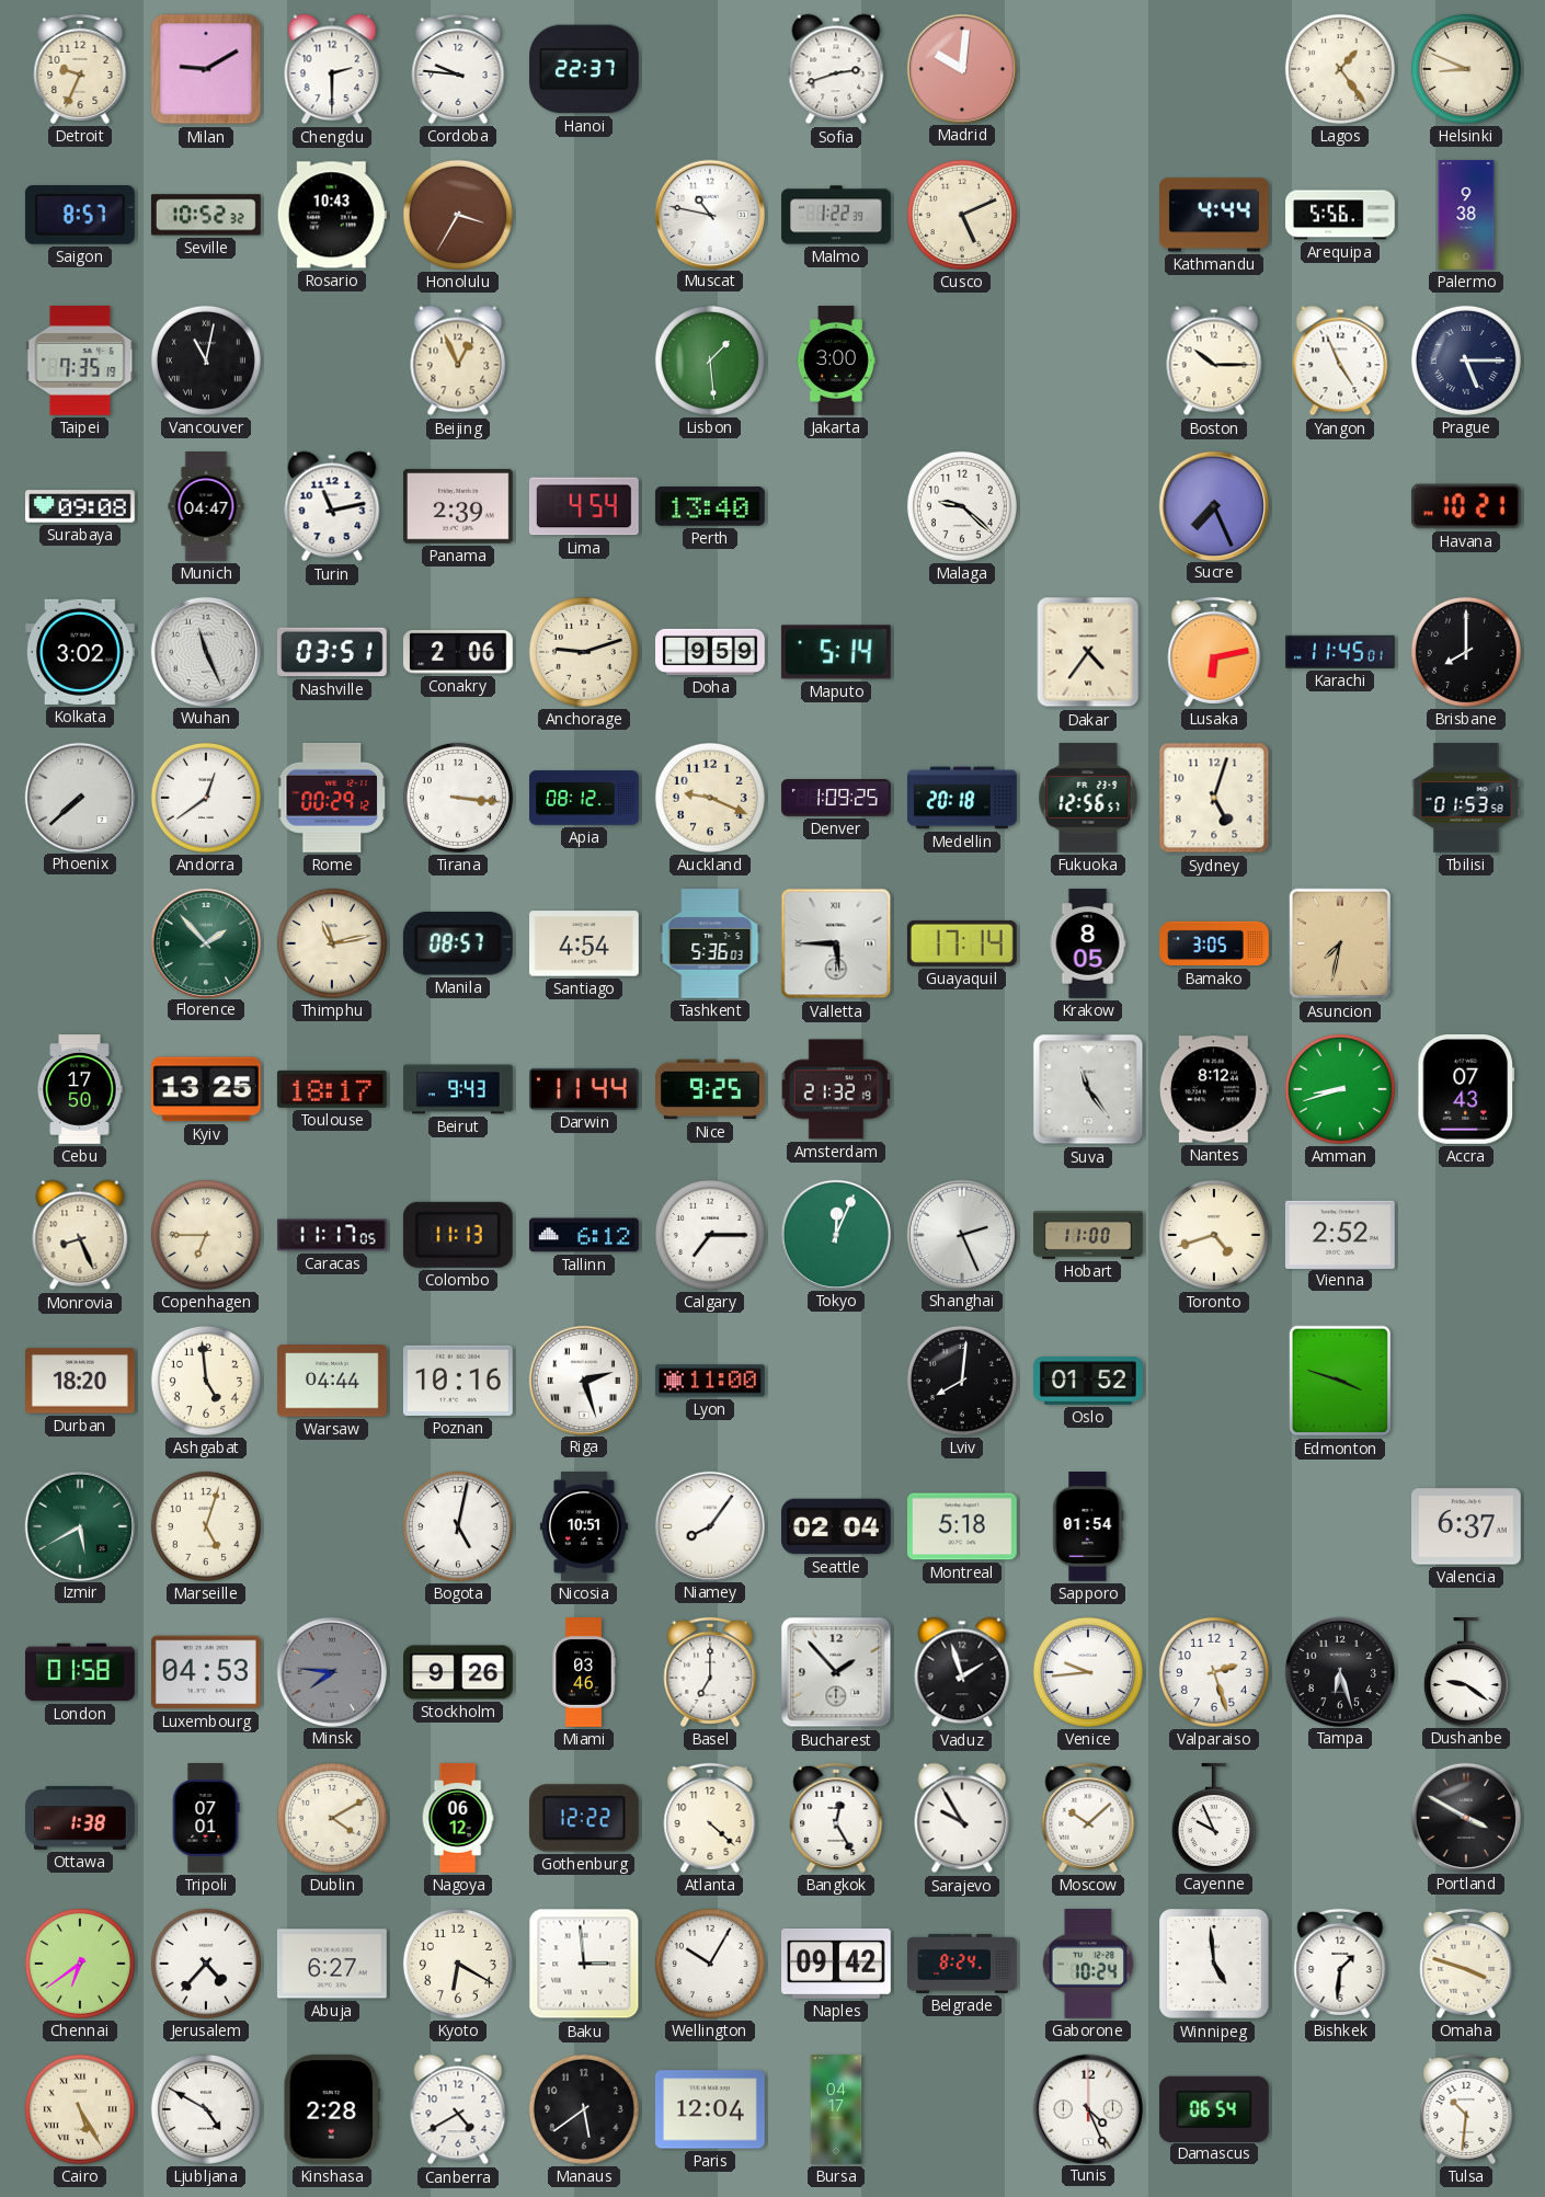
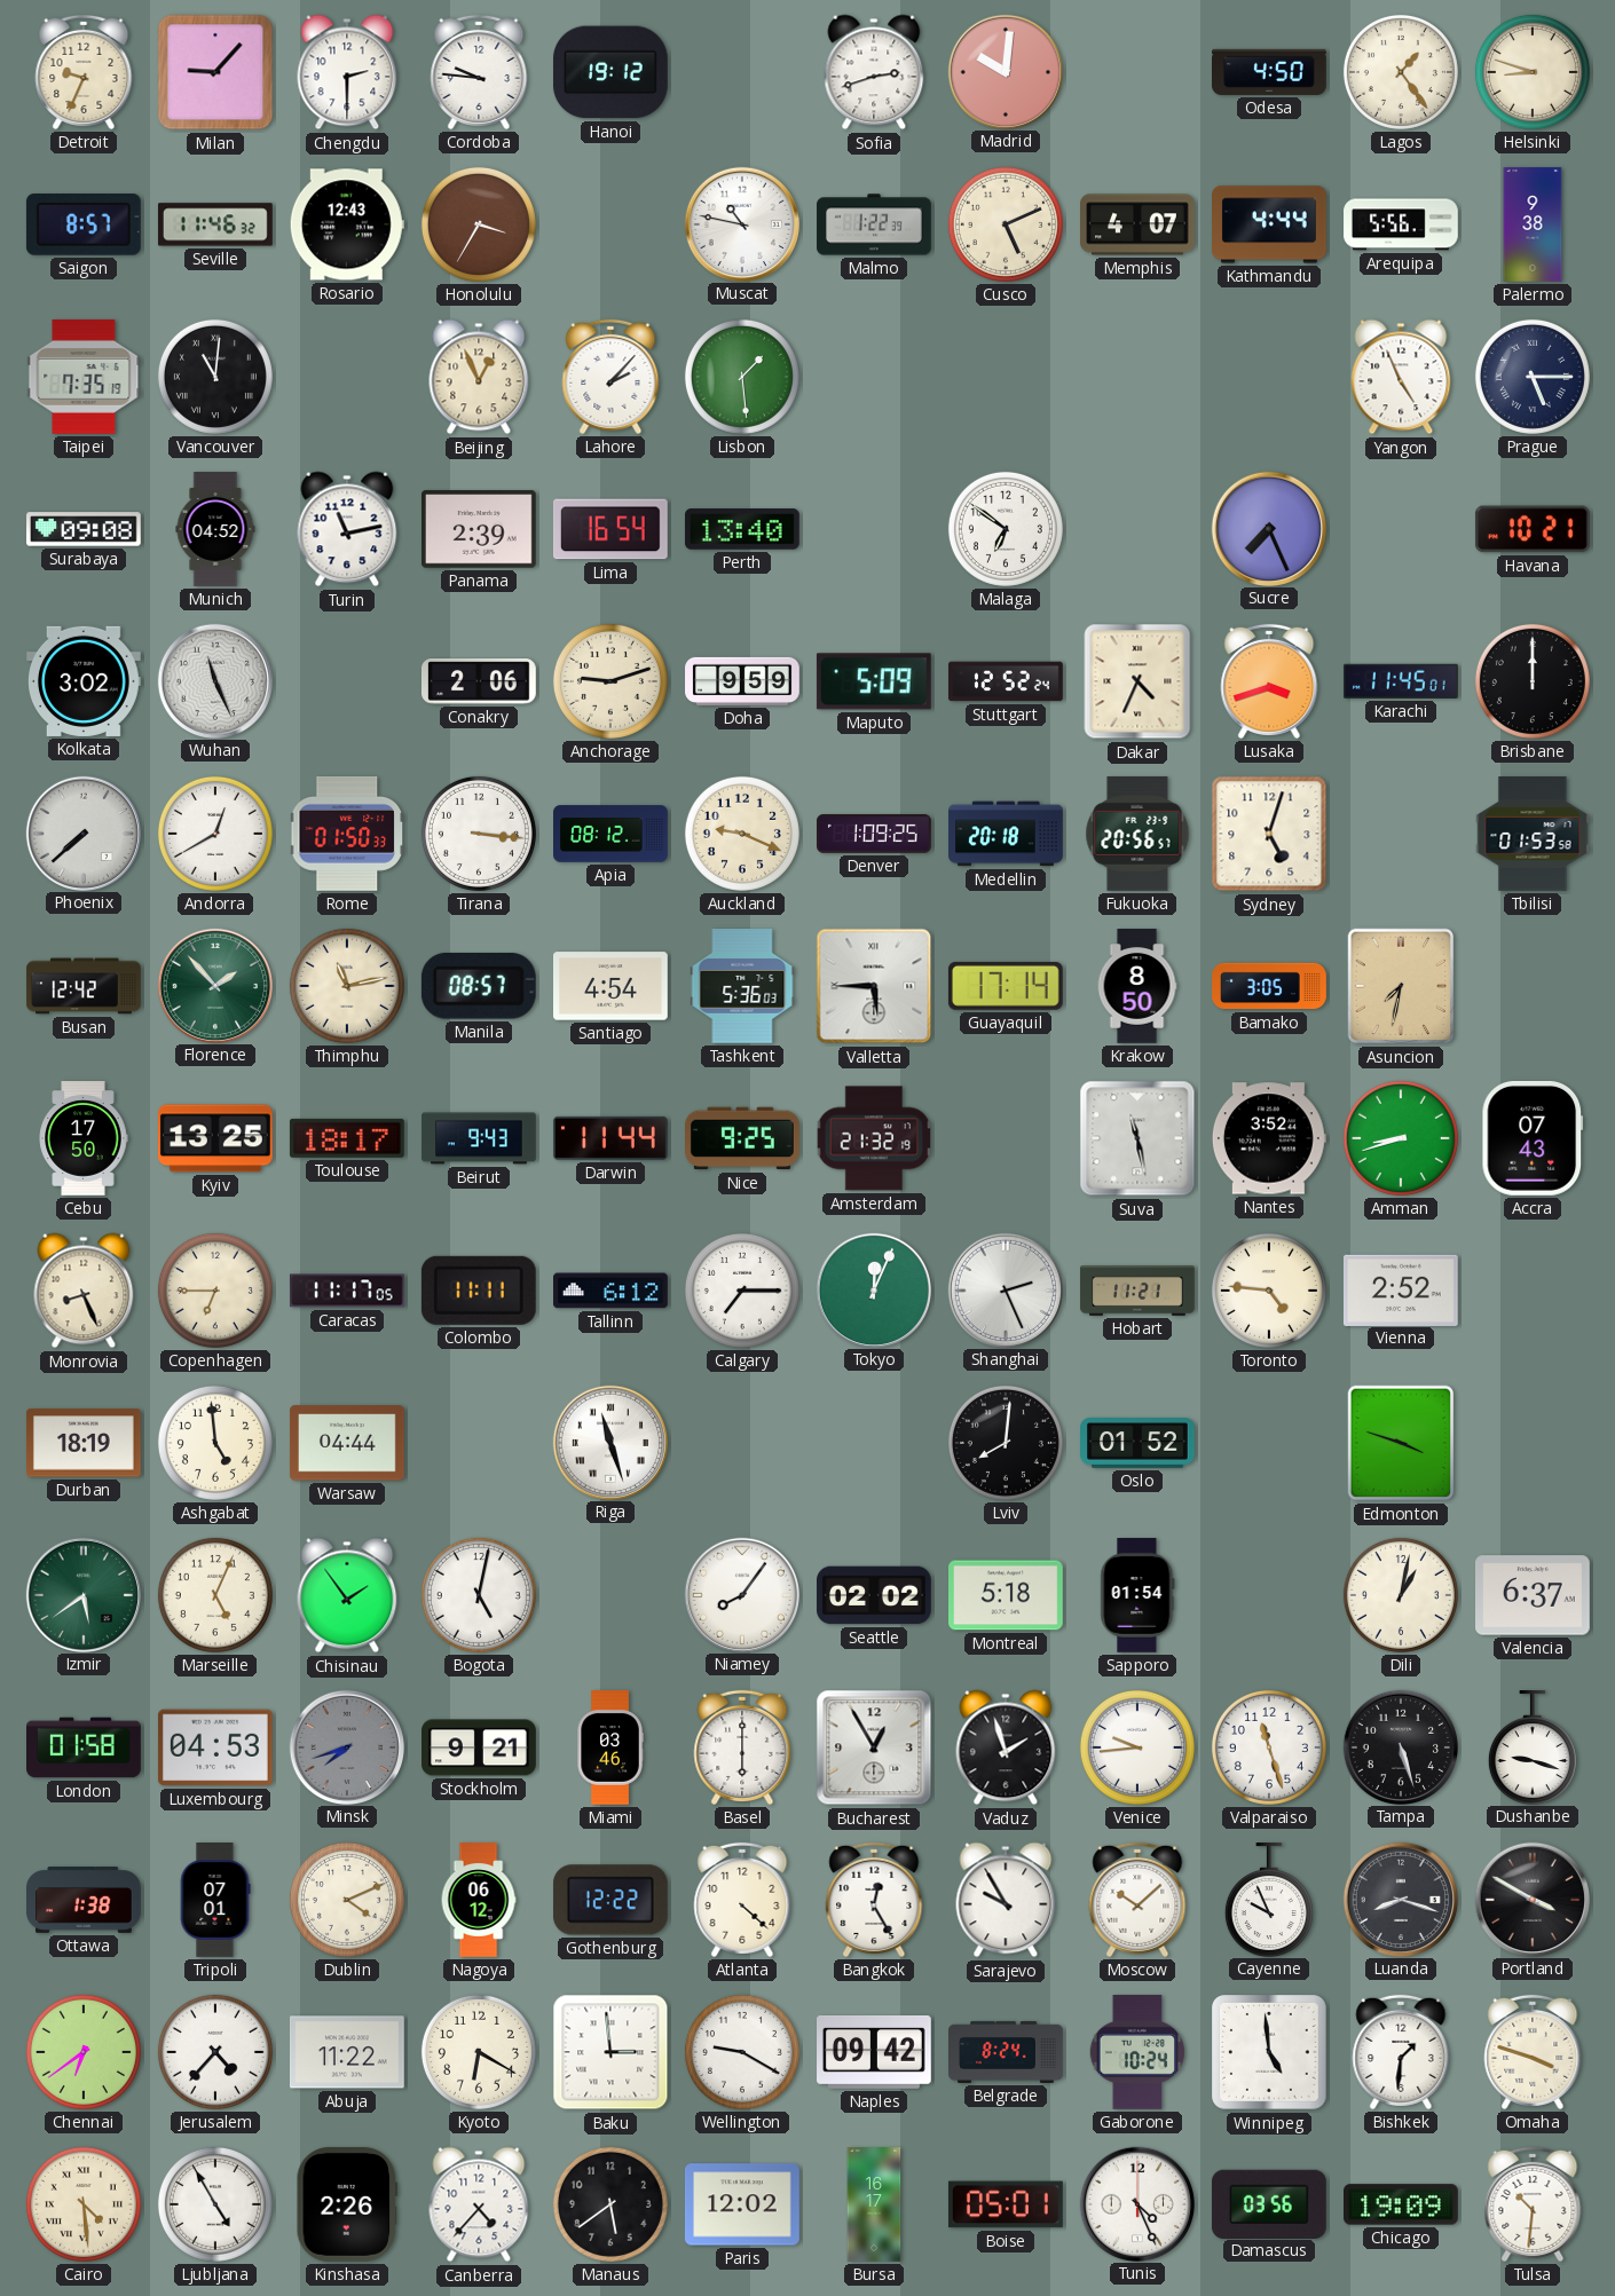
Milan: 9:10 -> 9:07
Hanoi: 22:37 -> 19:12
Odesa: none -> 4:50
Helsinki: 8:49 -> 8:48
Seville: 10:52 -> 11:46
Rosario: 10:43 -> 12:43
Memphis: none -> 4:07
Vancouver: 11:02 -> 11:01
Lahore: none -> 2:07
Jakarta: 3:00 -> none
Boston: 10:15 -> none
Munich: 04:47 -> 04:52
Lima: 4:54 -> 16:54
Malaga: 9:22 -> 6:51
Nashville: 03:51 -> none
Maputo: 5:14 -> 5:09
Stuttgart: none -> 12:52
Dakar: 4:36 -> 4:34
Lusaka: 6:13 -> 3:42
Brisbane: 8:00 -> 12:00
Andorra: 12:39 -> 12:40
Rome: 00:29 -> 01:50
Fukuoka: 12:56 -> 20:56
Busan: none -> 12:42
Krakow: 8:05 -> 8:50
Suva: 11:24 -> 11:28
Nantes: 8:12 -> 3:52
Colombo: 11:13 -> 11:11
Hobart: 11:00 -> 11:21
Toronto: 4:42 -> 4:46
Durban: 18:20 -> 18:19
Poznan: 10:16 -> none
Riga: 2:27 -> 11:27
Lyon: 11:00 -> none
Izmir: 5:40 -> 5:39
Marseille: 5:03 -> 5:04
Chisinau: none -> 1:54
Nicosia: 10:51 -> none
Seattle: 02:04 -> 02:02
Dili: none -> 1:02
Minsk: 7:46 -> 7:42
Stockholm: 9:26 -> 9:21
Basel: 7:00 -> 6:00
Bucharest: 1:53 -> 12:55
Valparaiso: 2:27 -> 11:27
Tampa: 6:27 -> 5:27
Dushanbe: 9:21 -> 9:18
Dublin: 4:10 -> 4:11
Luanda: none -> 8:18
Abuja: 6:27 -> 11:22
Wellington: 10:05 -> 9:20
Cairo: 5:25 -> 4:29
Ljubljana: 4:50 -> 4:55
Kinshasa: 2:28 -> 2:26
Canberra: 4:40 -> 4:37
Paris: 12:04 -> 12:02
Bursa: 04:17 -> 16:17
Boise: none -> 05:01
Damascus: 06:54 -> 03:56
Chicago: none -> 19:09
